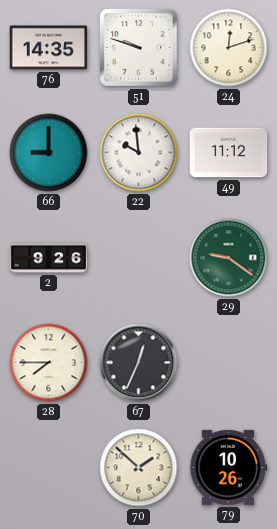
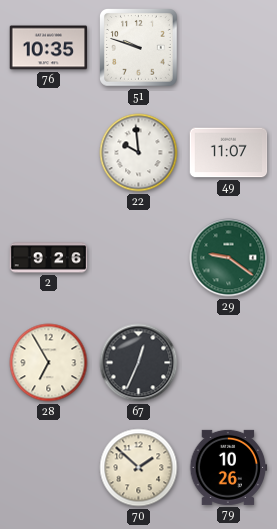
76: 14:35 -> 10:35
24: 12:12 -> none
66: 9:00 -> none
49: 11:12 -> 11:07
28: 7:45 -> 6:55
